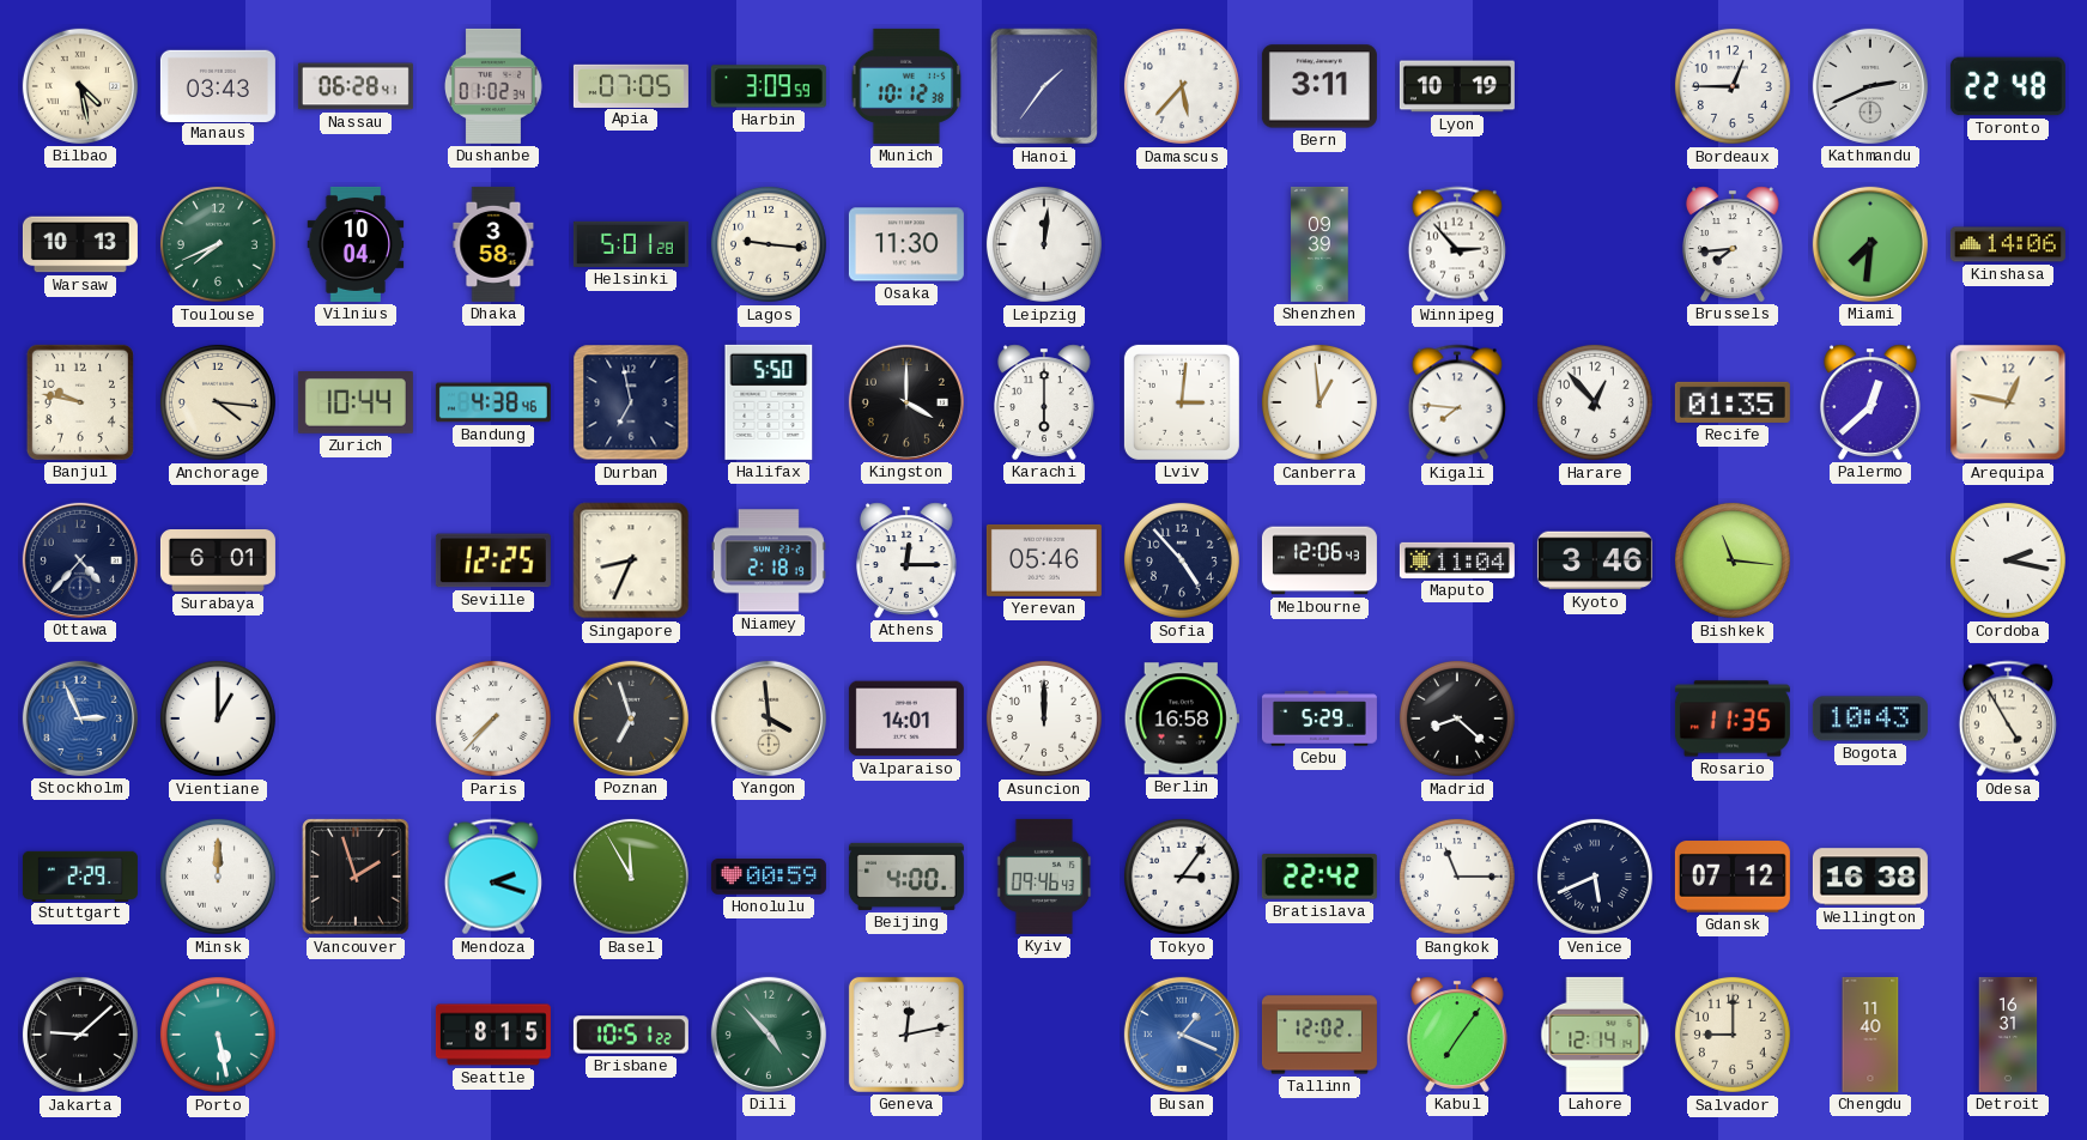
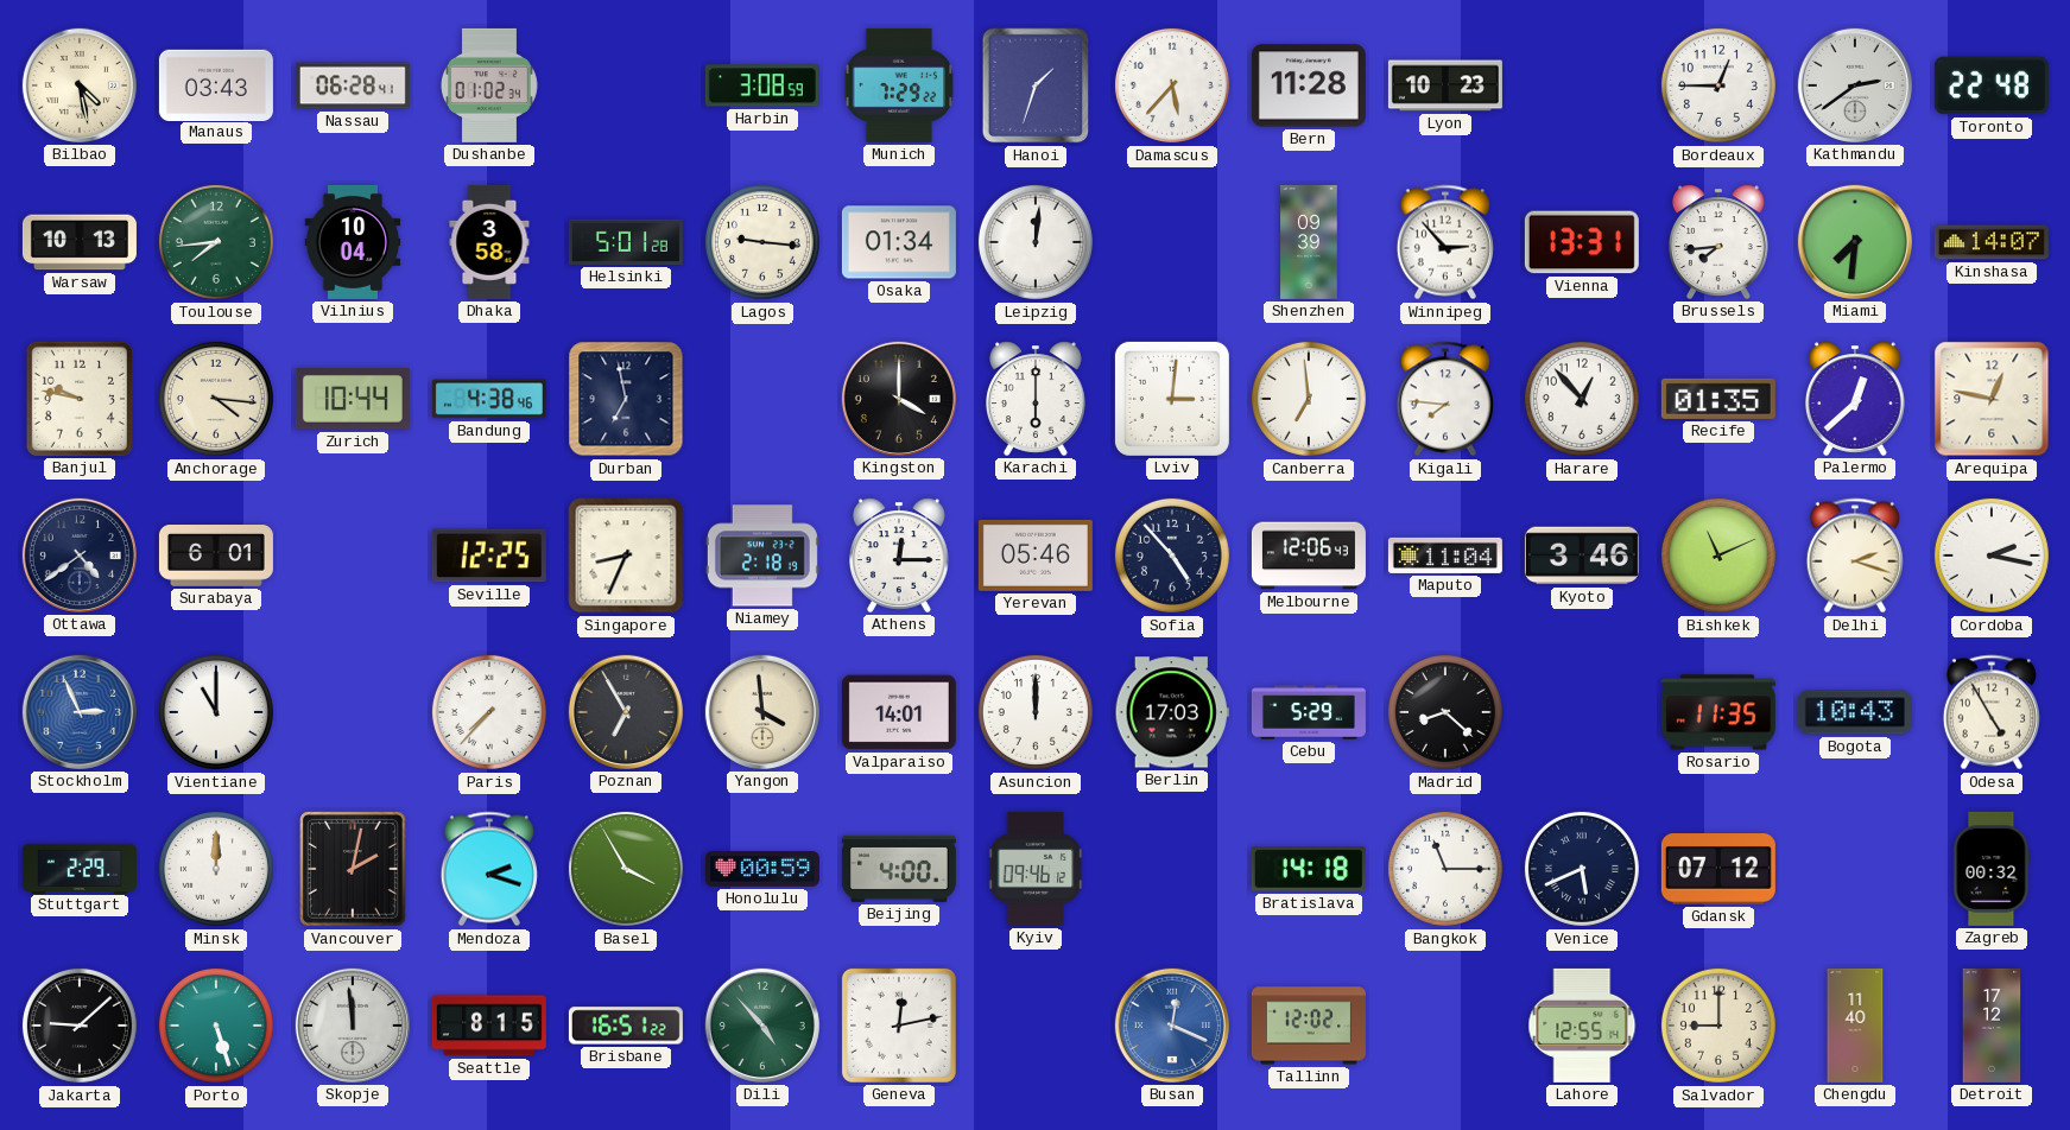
Apia: 07:05 -> none
Harbin: 3:09 -> 3:08
Munich: 10:12 -> 7:29
Hanoi: 1:36 -> 1:33
Bern: 3:11 -> 11:28
Lyon: 10:19 -> 10:23
Kathmandu: 2:41 -> 2:39
Toulouse: 7:41 -> 7:44
Osaka: 11:30 -> 01:34
Vienna: none -> 13:31
Kinshasa: 14:06 -> 14:07
Halifax: 5:50 -> none
Canberra: 12:59 -> 6:59
Ottawa: 4:37 -> 4:39
Bishkek: 11:16 -> 11:11
Delhi: none -> 2:18
Vientiane: 1:00 -> 11:00
Poznan: 6:57 -> 6:55
Berlin: 16:58 -> 17:03
Vancouver: 1:57 -> 2:02
Basel: 11:55 -> 3:55
Kyiv: 09:46:43 -> 09:46:12
Tokyo: 3:06 -> none
Bratislava: 22:42 -> 14:18
Wellington: 16:38 -> none
Zagreb: none -> 00:32
Porto: 5:28 -> 5:27
Skopje: none -> 11:59
Brisbane: 10:51 -> 16:51
Busan: 1:19 -> 12:19
Kabul: 7:06 -> none
Lahore: 12:14 -> 12:55
Detroit: 16:31 -> 17:12
